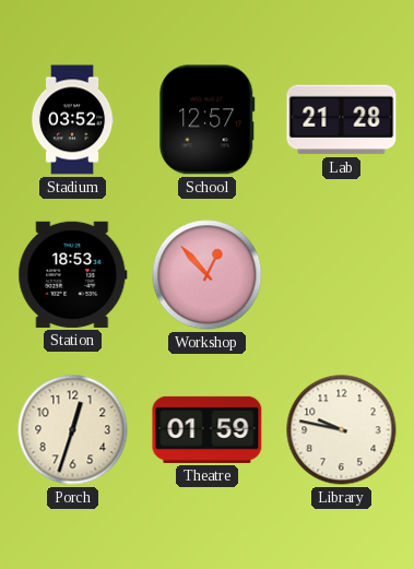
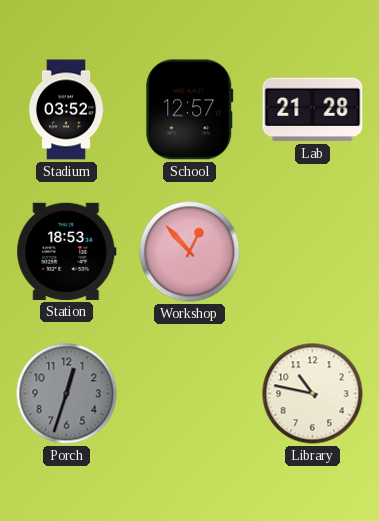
Porch dial: cream -> grey
Theatre: 01:59 -> none
Library: 9:47 -> 10:47
